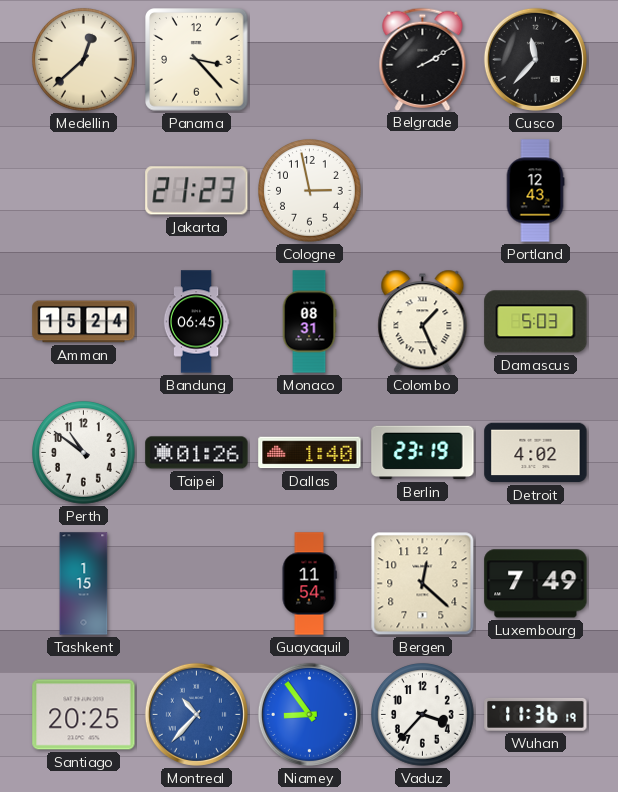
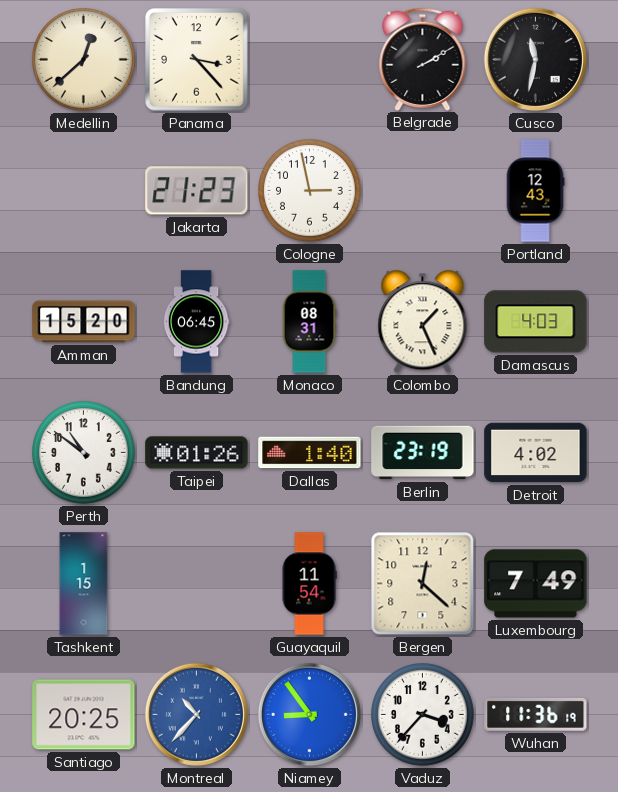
Cusco: 11:37 -> 11:32
Amman: 15:24 -> 15:20
Damascus: 5:03 -> 4:03
